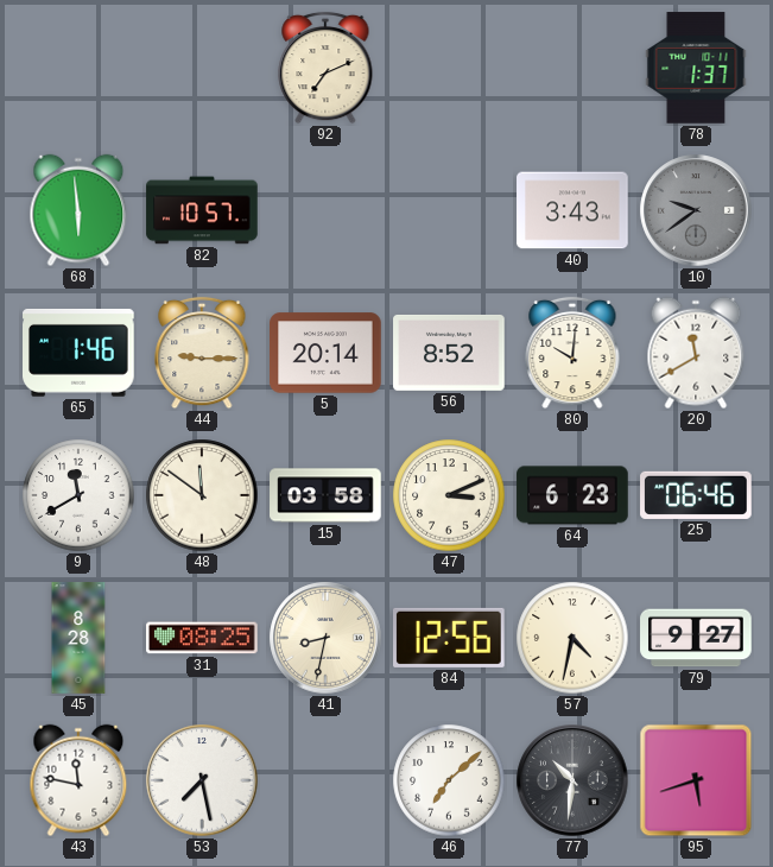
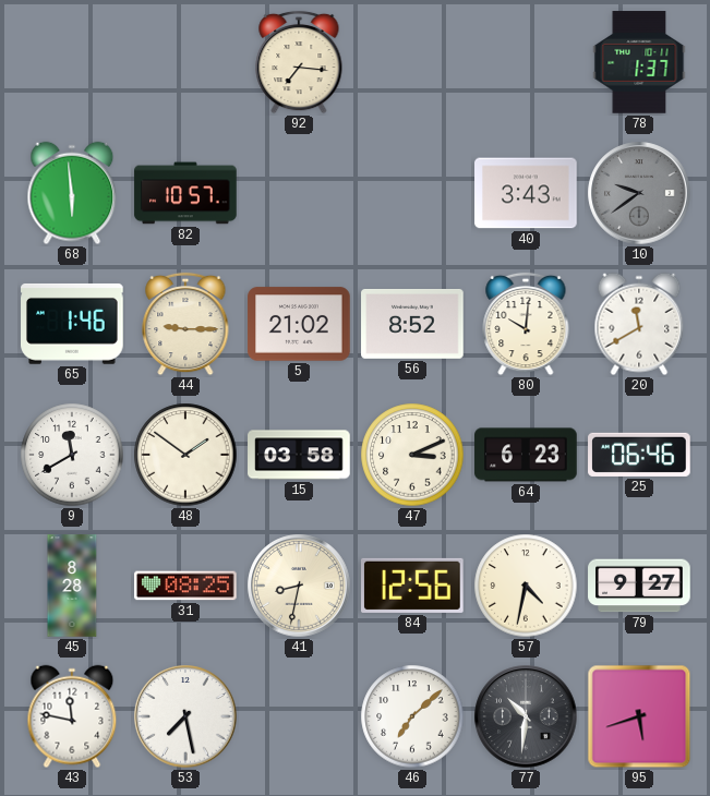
92: 7:11 -> 7:16
5: 20:14 -> 21:02
48: 11:51 -> 1:51
